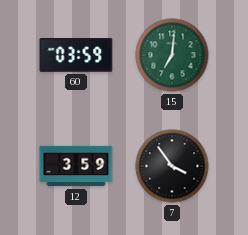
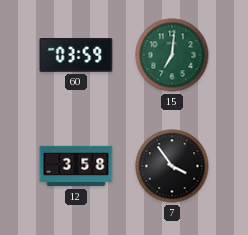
12: 3:59 -> 3:58
